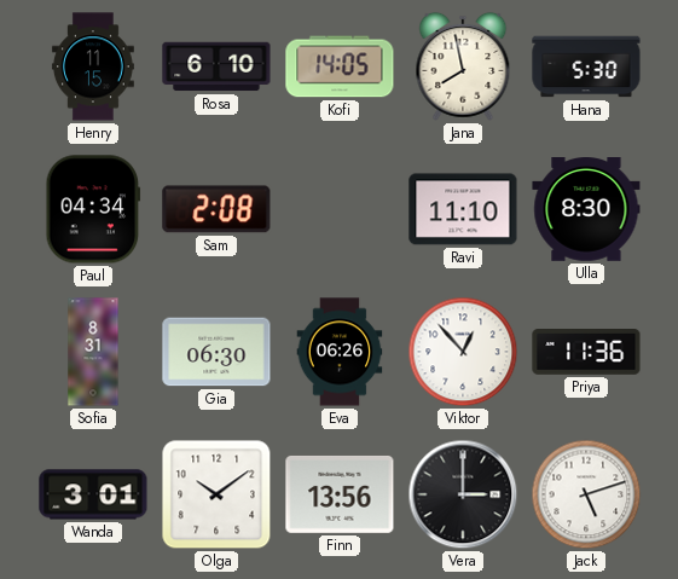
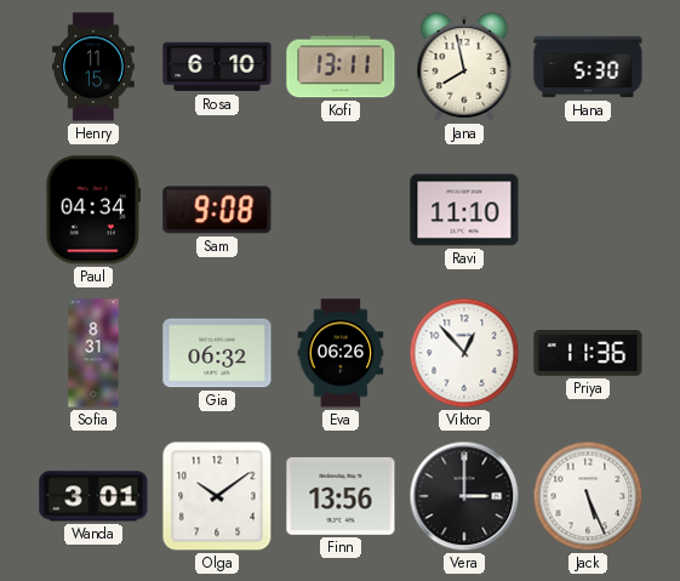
Kofi: 14:05 -> 13:11
Sam: 2:08 -> 9:08
Ulla: 8:30 -> none
Gia: 06:30 -> 06:32
Jack: 5:12 -> 5:26
